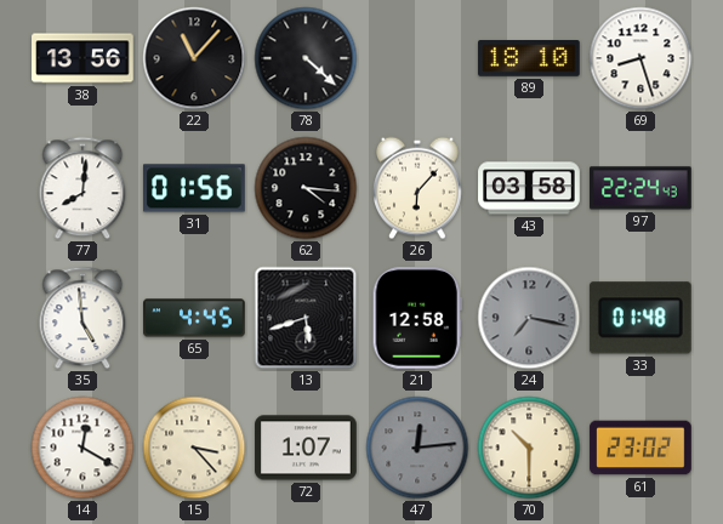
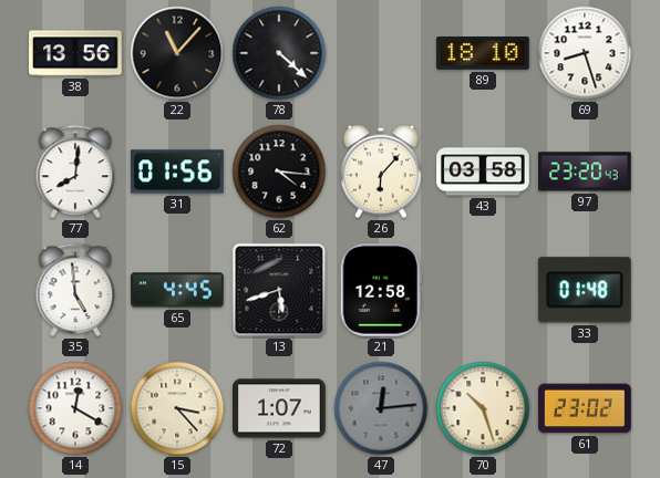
97: 22:24 -> 23:20
24: 7:17 -> none
70: 10:30 -> 10:27
